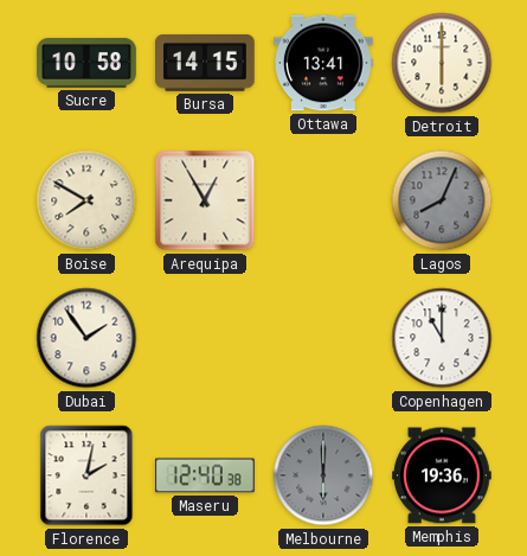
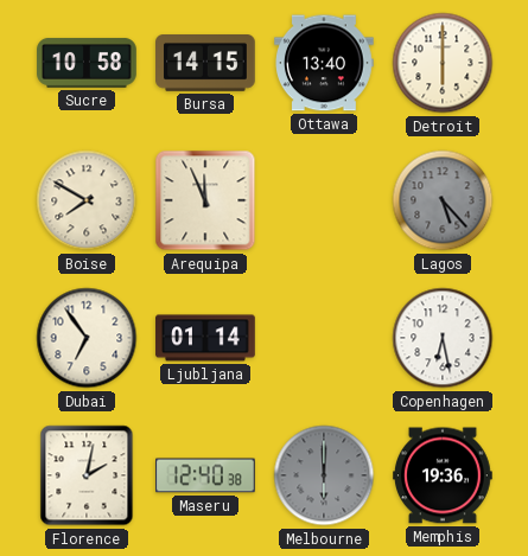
Ottawa: 13:41 -> 13:40
Arequipa: 12:55 -> 11:56
Lagos: 8:04 -> 5:23
Dubai: 1:54 -> 6:54
Ljubljana: none -> 01:14
Copenhagen: 11:00 -> 6:28
